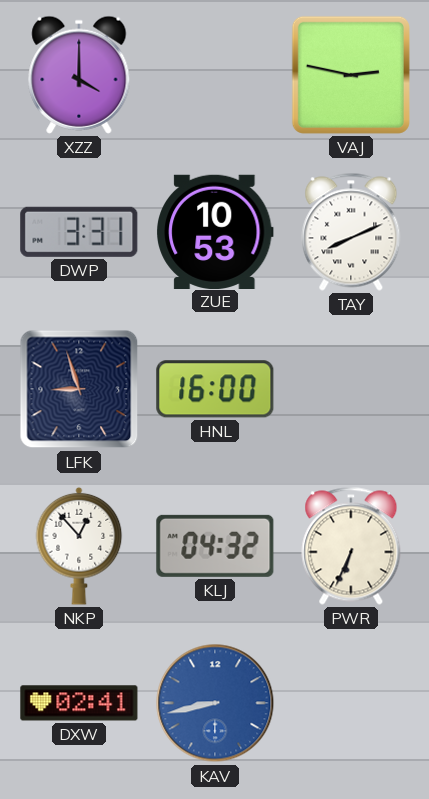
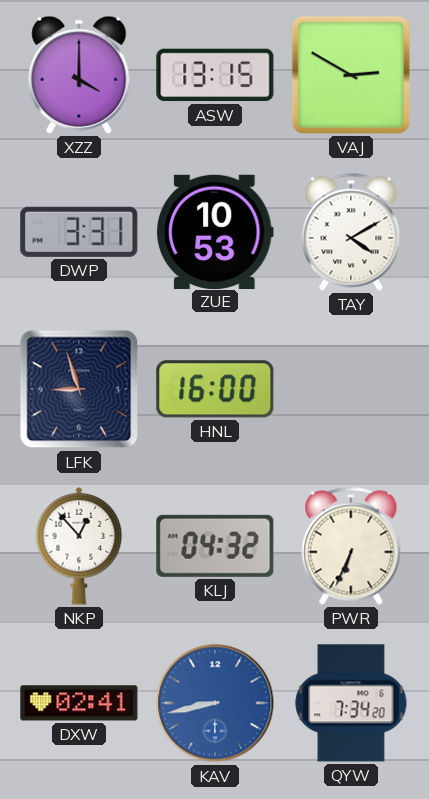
ASW: none -> 13:15
VAJ: 2:47 -> 2:50
TAY: 8:11 -> 4:10
QYW: none -> 7:34
